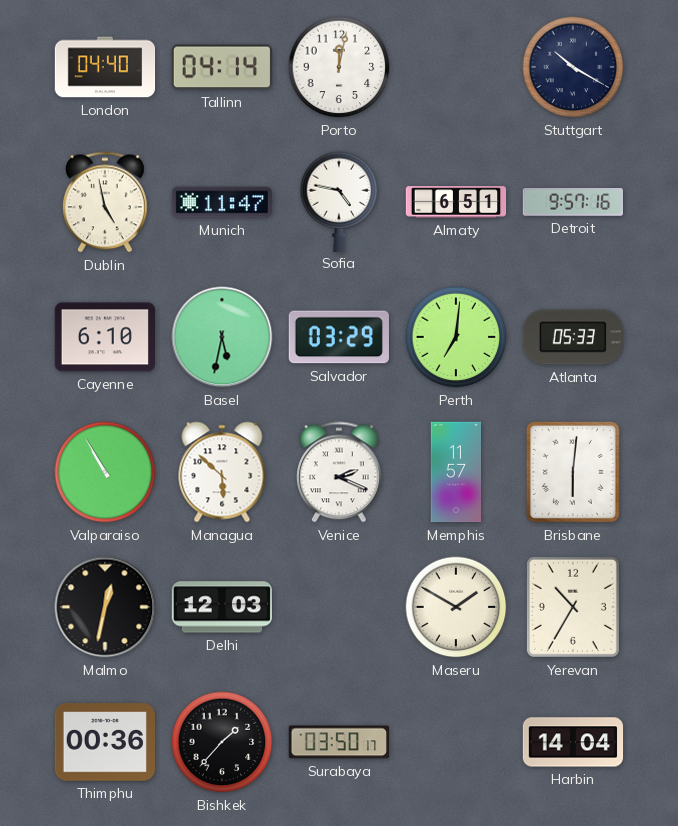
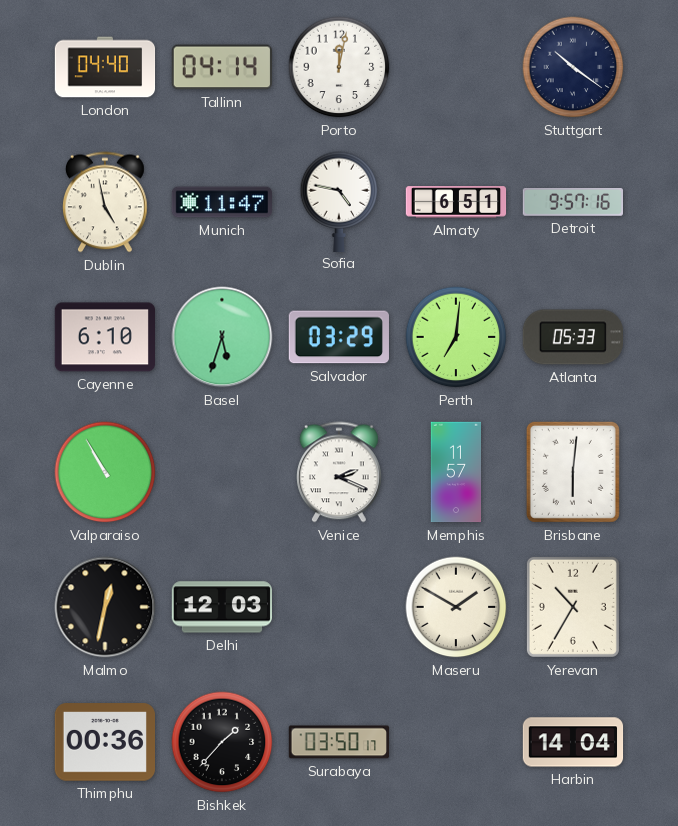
Stuttgart: 10:20 -> 10:21
Basel: 5:32 -> 5:33
Managua: 5:52 -> none
